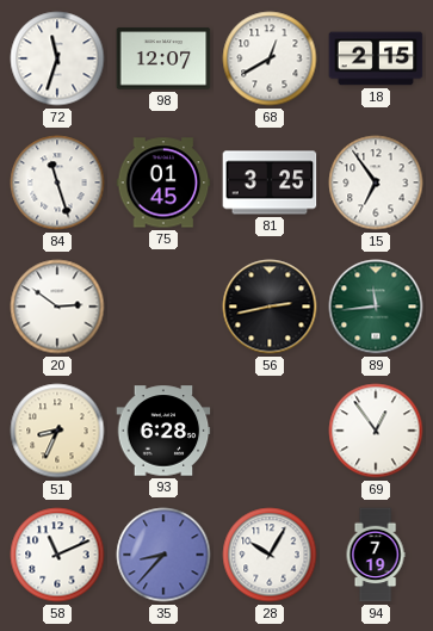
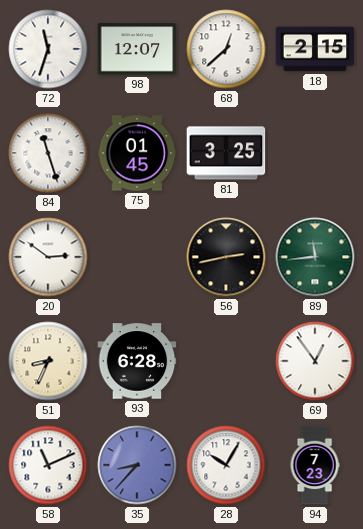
68: 12:40 -> 12:38
15: 6:54 -> none
94: 7:19 -> 7:23
